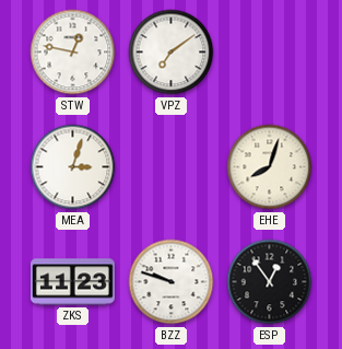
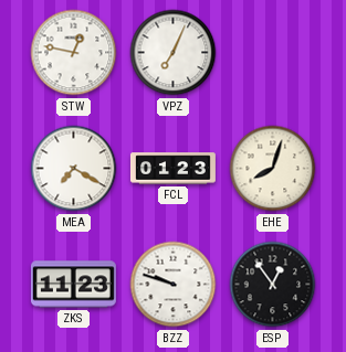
VPZ: 7:09 -> 7:04
MEA: 3:03 -> 7:20
FCL: none -> 01:23
